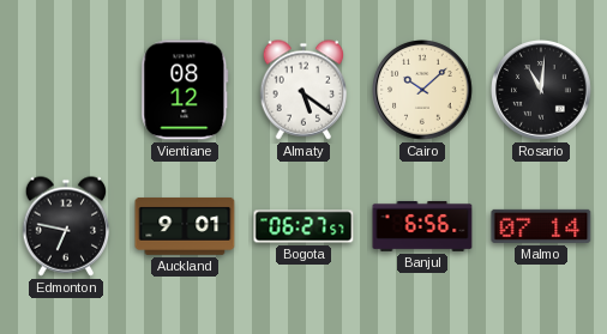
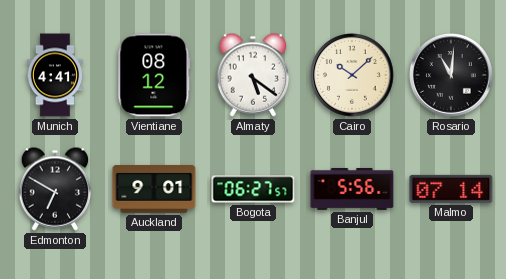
Munich: none -> 4:41
Edmonton: 6:47 -> 6:50
Banjul: 6:56 -> 5:56
